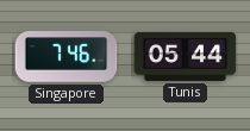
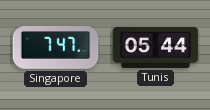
Singapore: 7:46 -> 7:47
